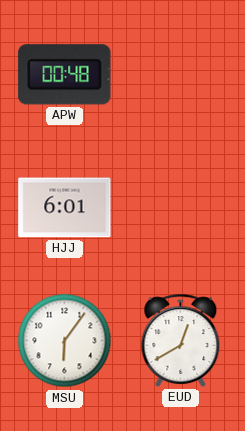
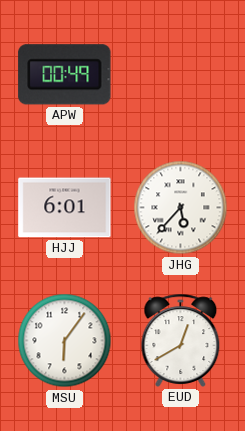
APW: 00:48 -> 00:49
JHG: none -> 5:37
